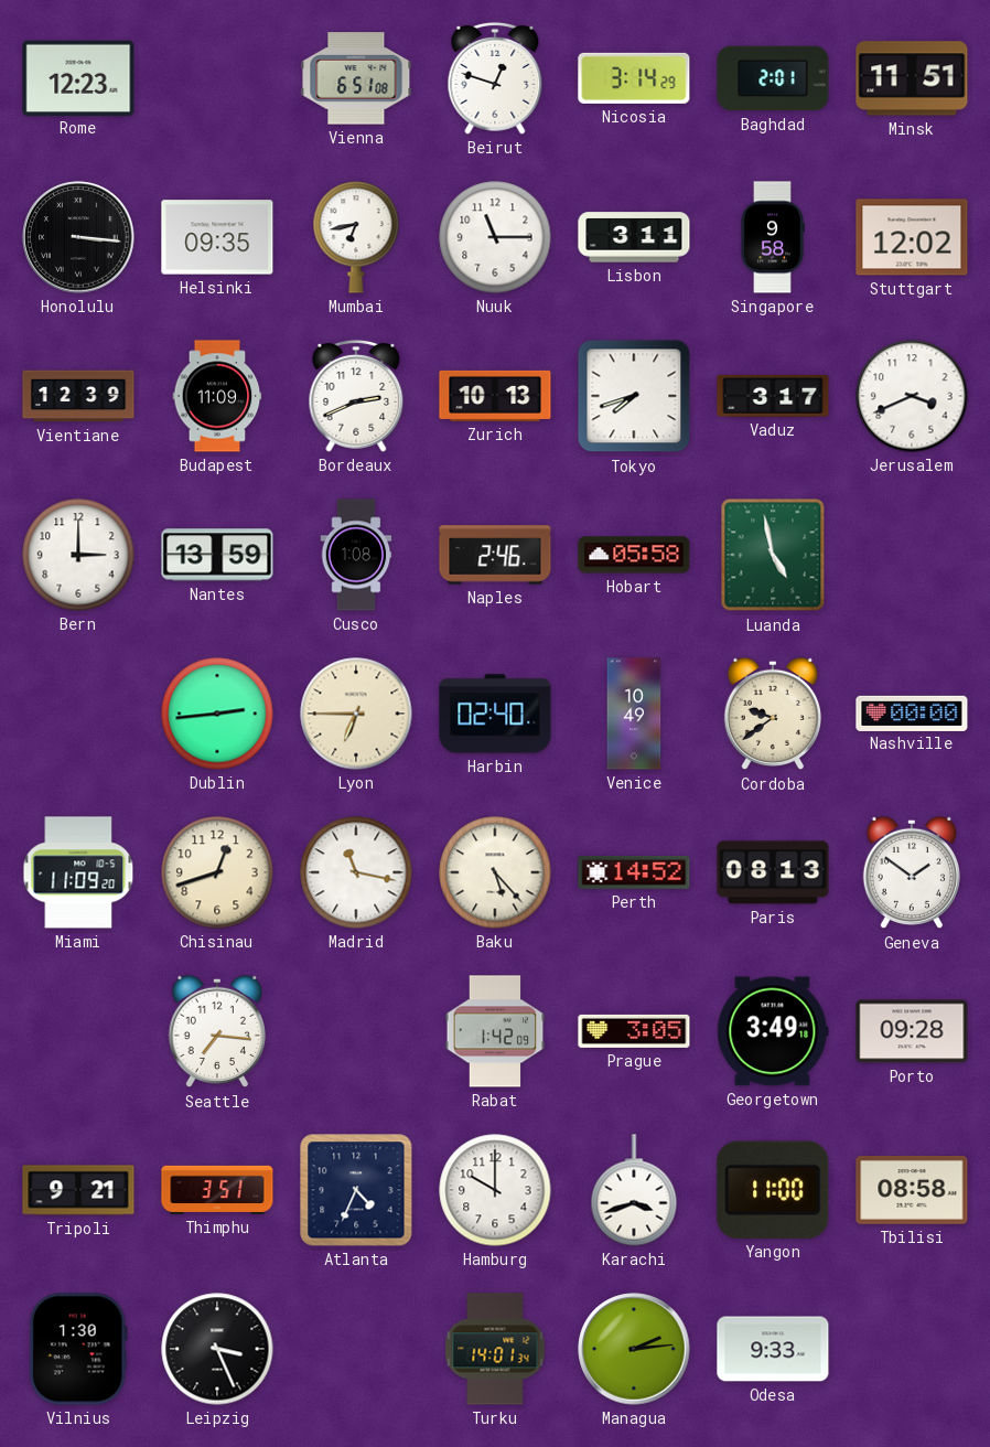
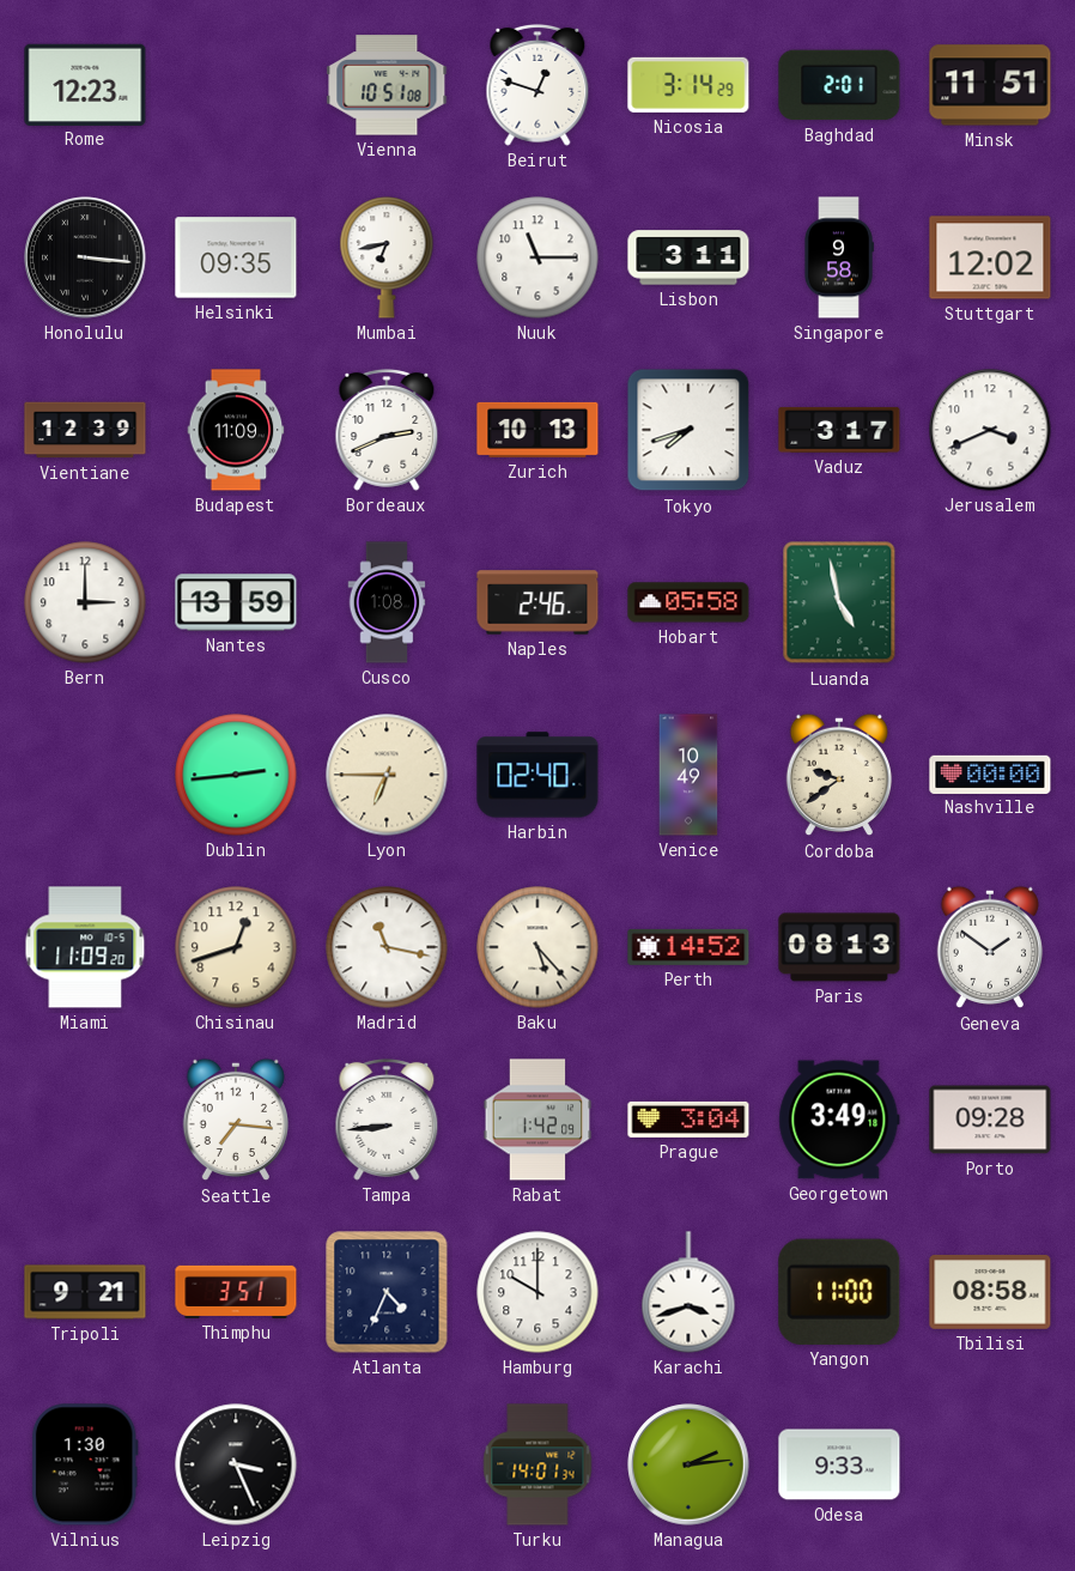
Vienna: 6:51 -> 10:51
Tampa: none -> 8:44
Prague: 3:05 -> 3:04
